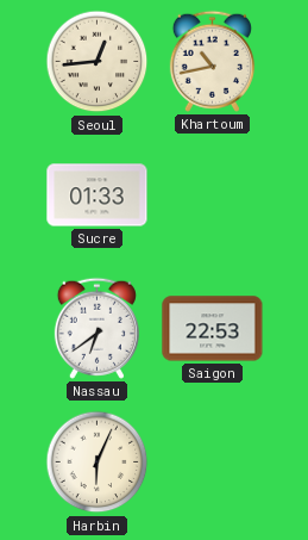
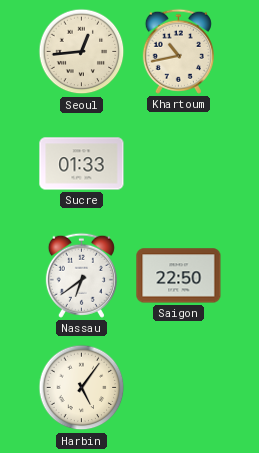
Saigon: 22:53 -> 22:50
Harbin: 6:04 -> 5:06
